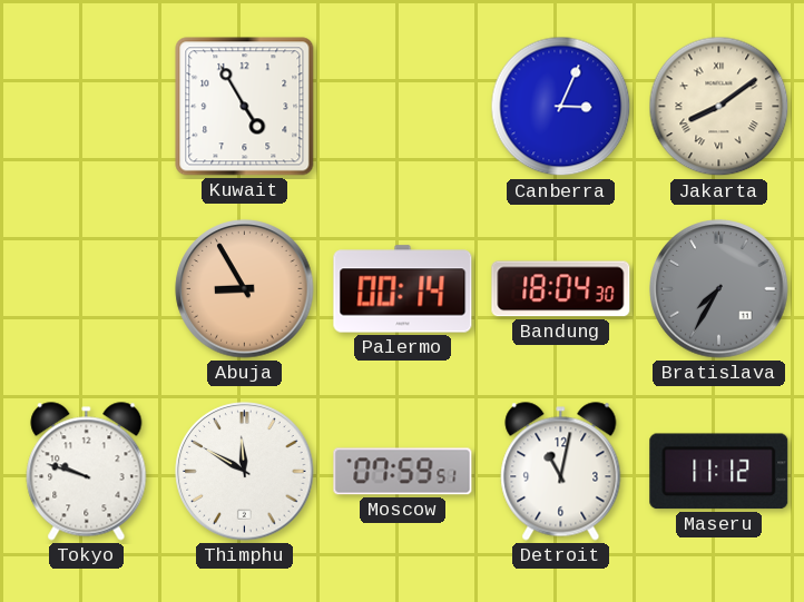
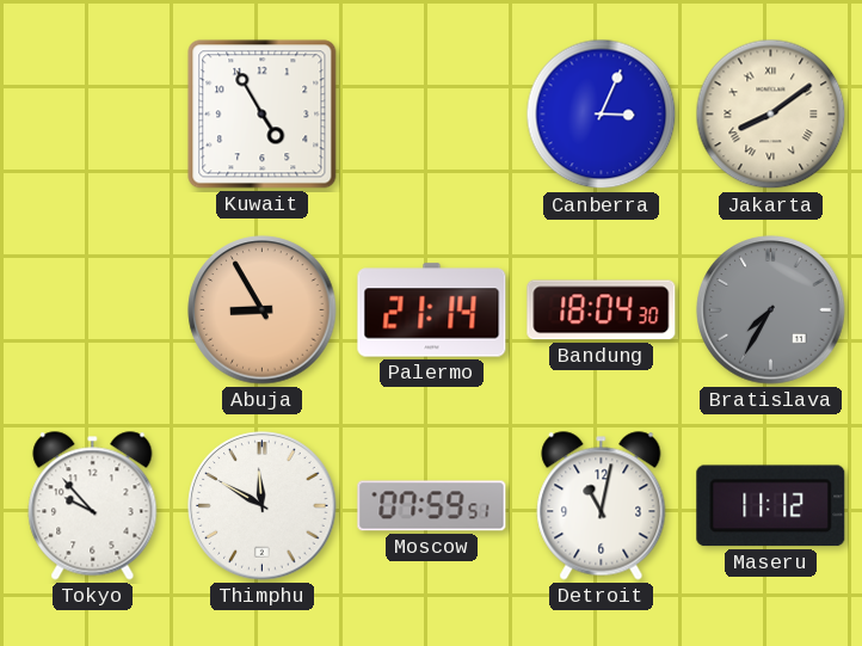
Palermo: 00:14 -> 21:14
Tokyo: 9:48 -> 9:53
